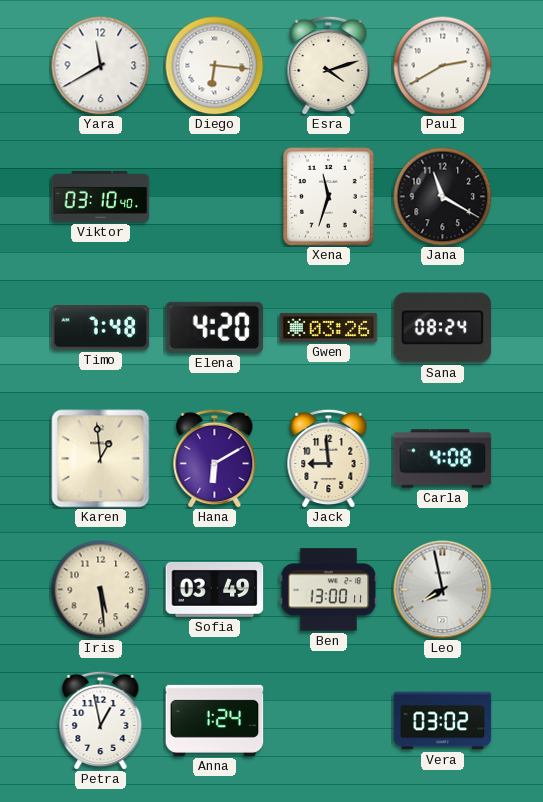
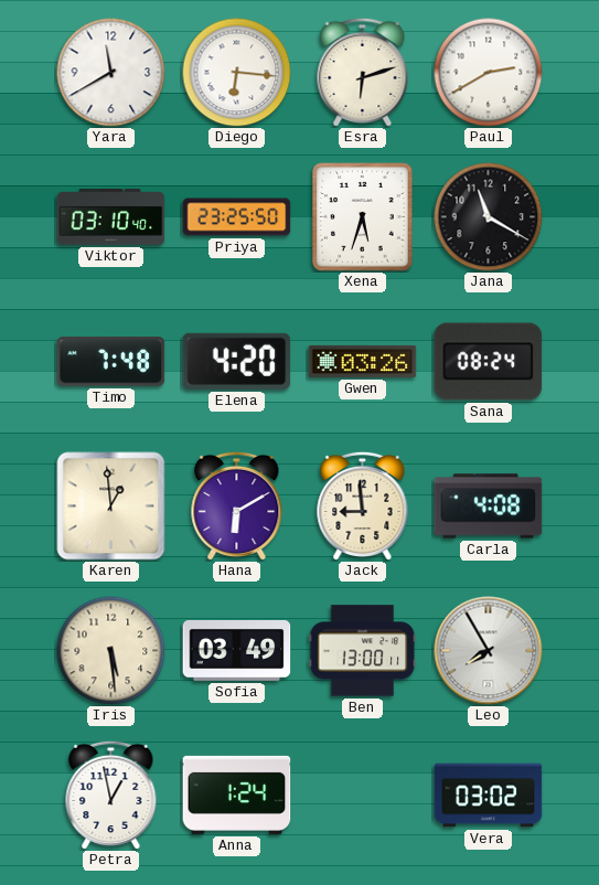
Esra: 4:12 -> 6:12
Priya: none -> 23:25
Xena: 11:33 -> 5:33
Leo: 7:58 -> 7:55
